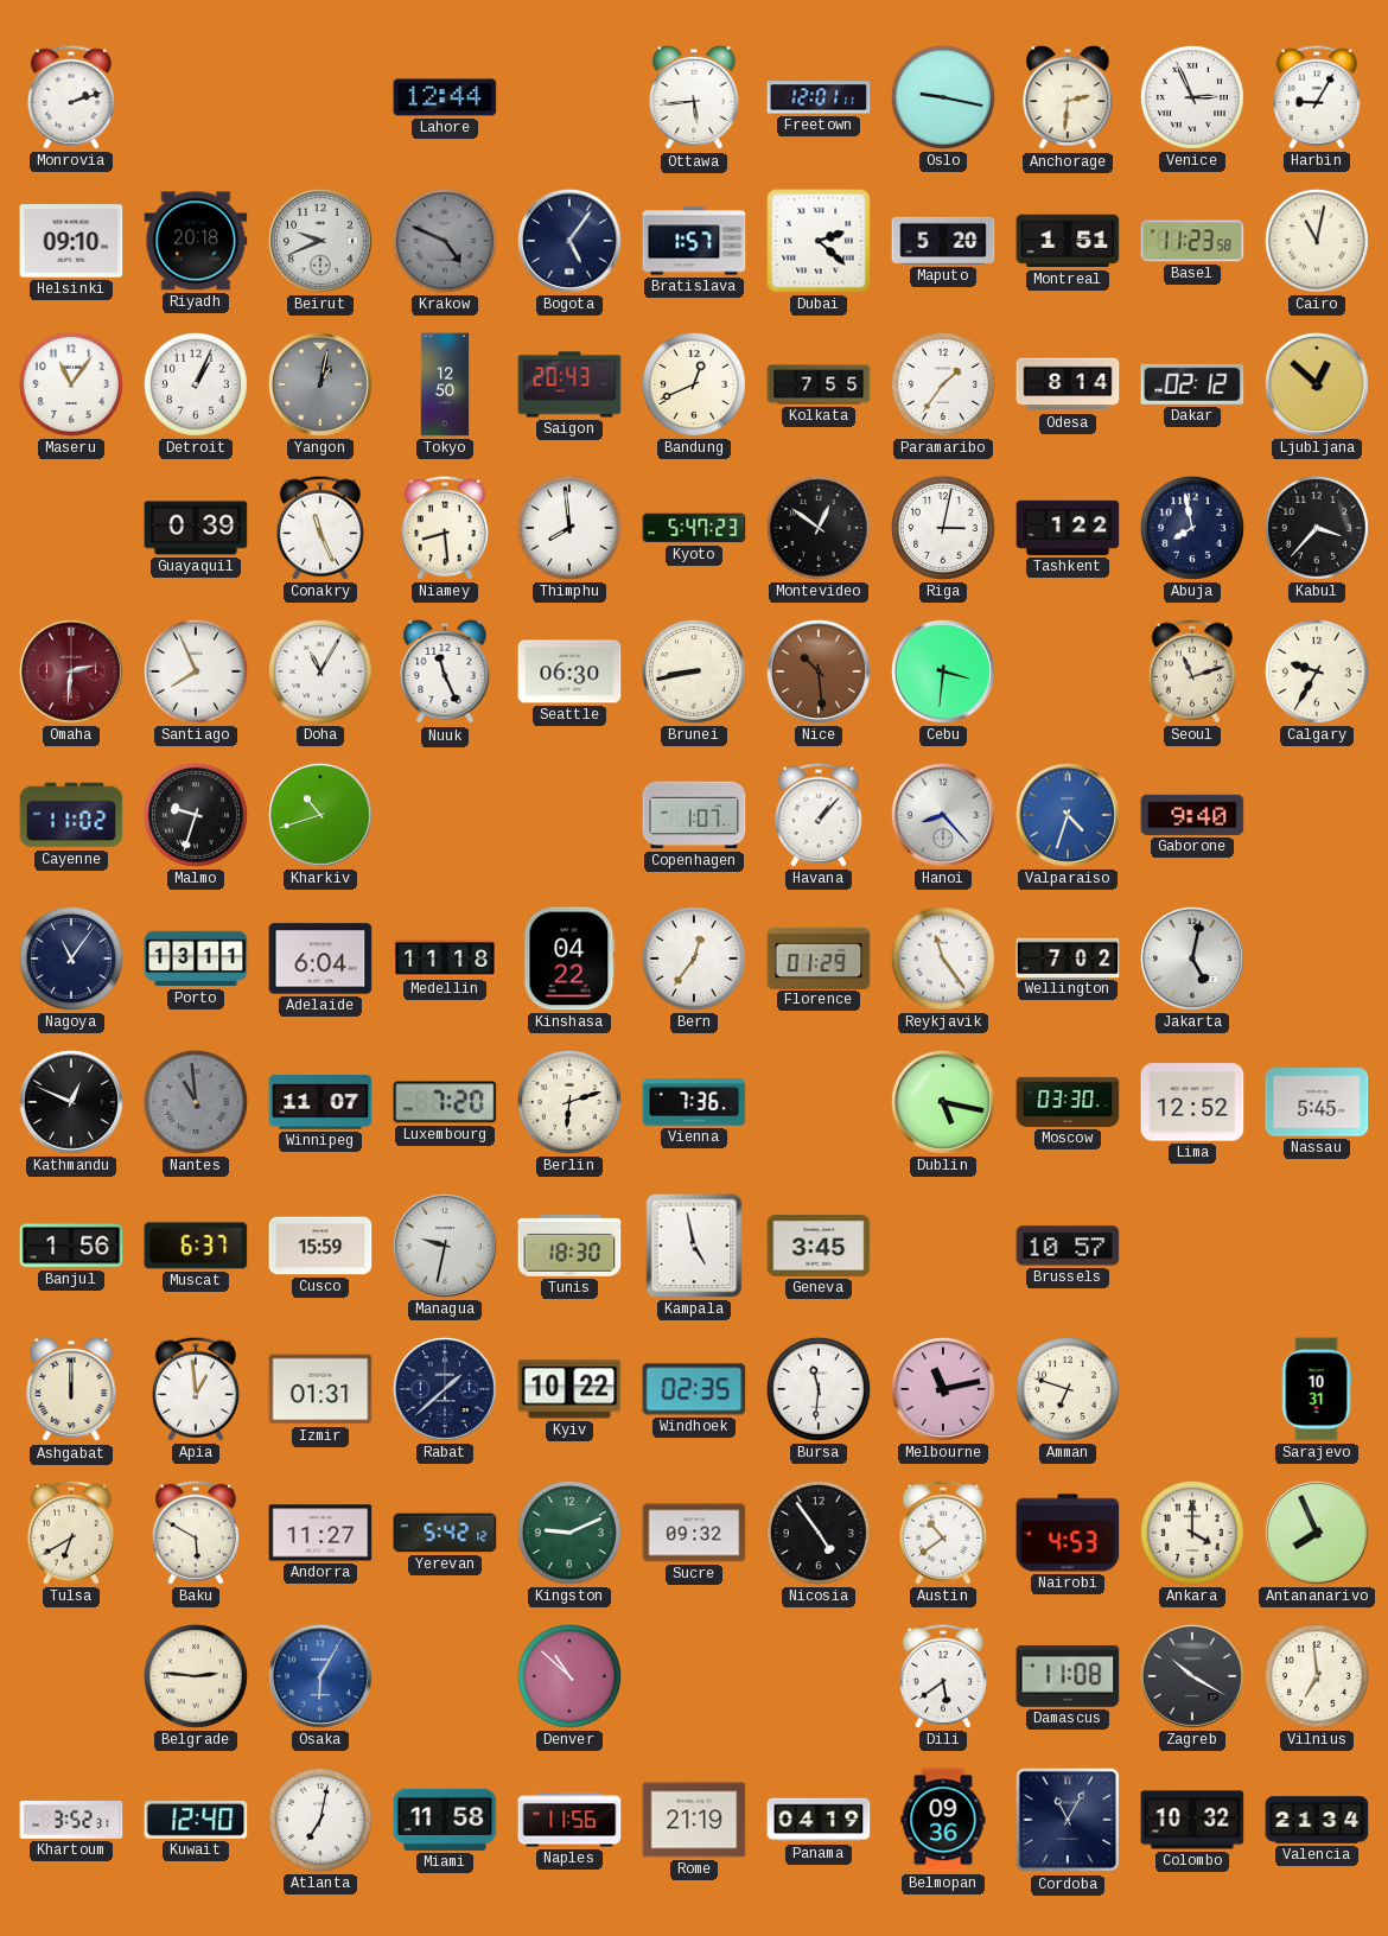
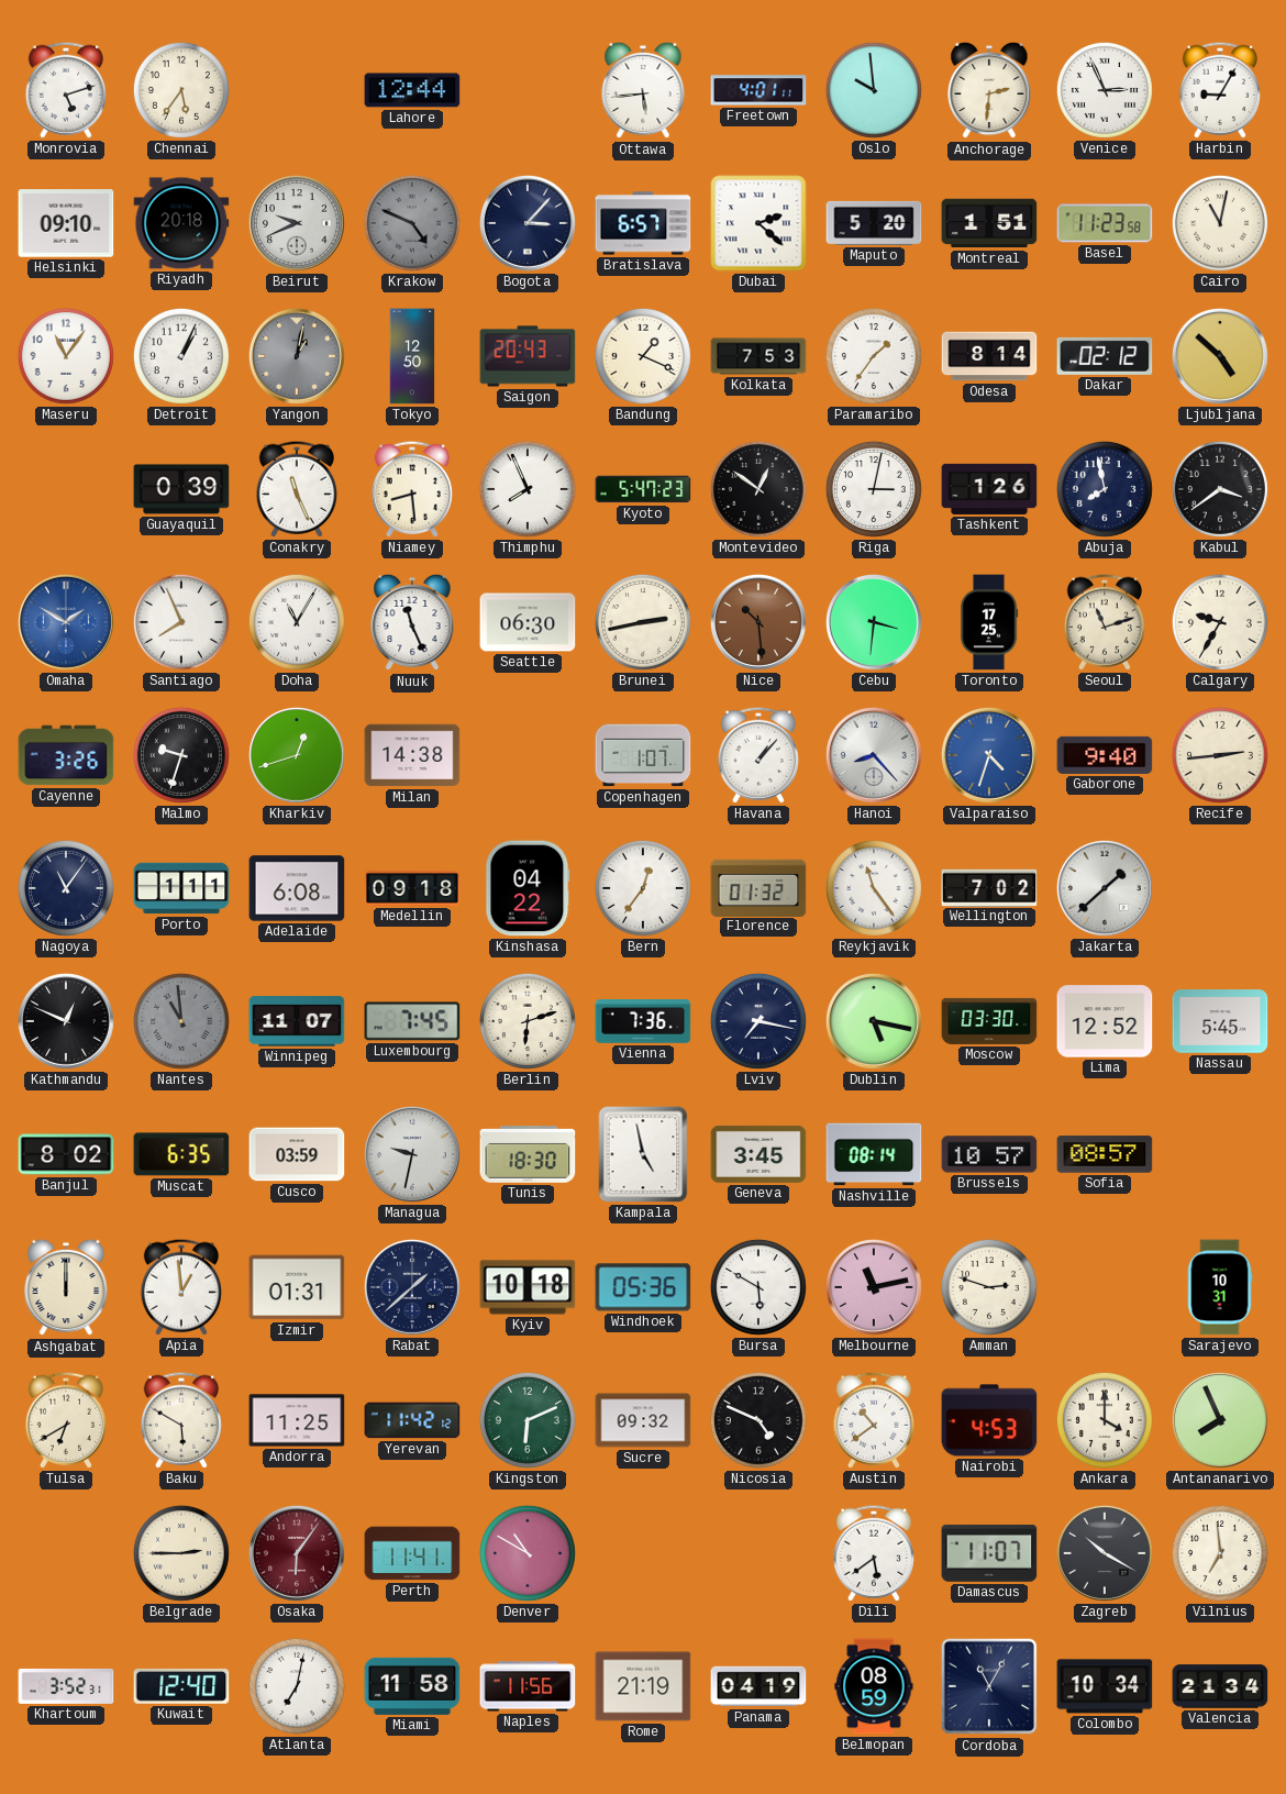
Monrovia: 2:12 -> 5:12
Chennai: none -> 5:36
Freetown: 12:01 -> 4:01
Oslo: 9:17 -> 9:59
Bogota: 5:06 -> 3:07
Bratislava: 1:57 -> 6:57
Bandung: 12:41 -> 1:19
Kolkata: 7:55 -> 7:53
Ljubljana: 12:52 -> 4:52
Thimphu: 7:59 -> 7:56
Tashkent: 1:22 -> 1:26
Kabul: 3:37 -> 3:39
Omaha: 2:31 -> 1:50
Omaha dial: burgundy -> blue
Brunei: 8:43 -> 2:43
Toronto: none -> 17:25
Cayenne: 11:02 -> 3:26
Kharkiv: 10:42 -> 12:42
Milan: none -> 14:38
Recife: none -> 2:44
Porto: 13:11 -> 1:11
Adelaide: 6:04 -> 6:08
Medellin: 11:18 -> 09:18
Florence: 01:29 -> 01:32
Jakarta: 5:02 -> 1:38
Luxembourg: 7:20 -> 7:45
Lviv: none -> 7:17
Banjul: 1:56 -> 8:02
Muscat: 6:37 -> 6:35
Cusco: 15:59 -> 03:59
Nashville: none -> 08:14
Sofia: none -> 08:57
Kyiv: 10:22 -> 10:18
Windhoek: 02:35 -> 05:36
Bursa: 11:31 -> 5:50
Amman: 6:48 -> 2:48
Andorra: 11:27 -> 11:25
Yerevan: 5:42 -> 11:42
Kingston: 9:11 -> 6:11
Nicosia: 4:54 -> 4:49
Belgrade: 2:46 -> 2:45
Osaka: 6:05 -> 6:06
Osaka dial: blue -> burgundy
Perth: none -> 11:41
Denver: 10:52 -> 10:50
Damascus: 11:08 -> 11:07
Belmopan: 09:36 -> 08:59
Colombo: 10:32 -> 10:34
